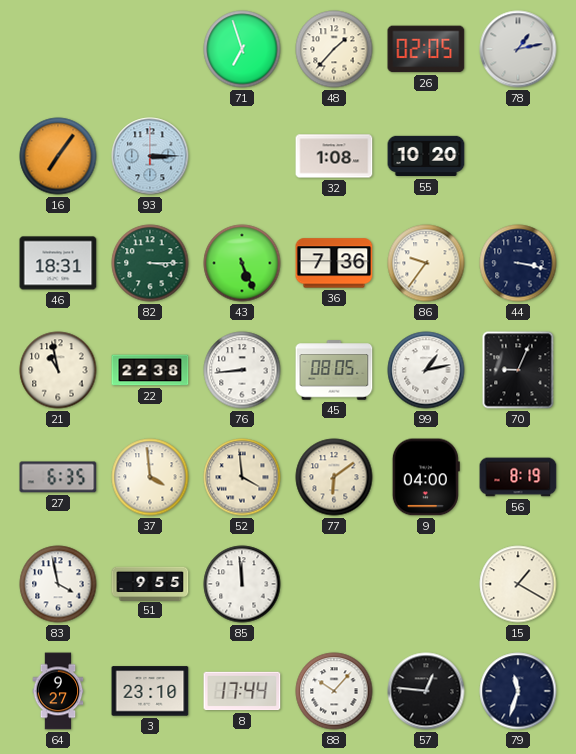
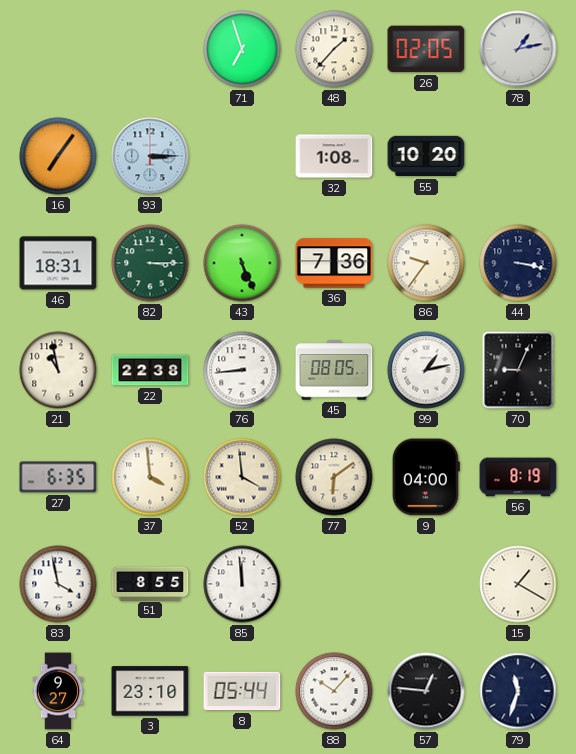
51: 9:55 -> 8:55
8: 17:44 -> 05:44
